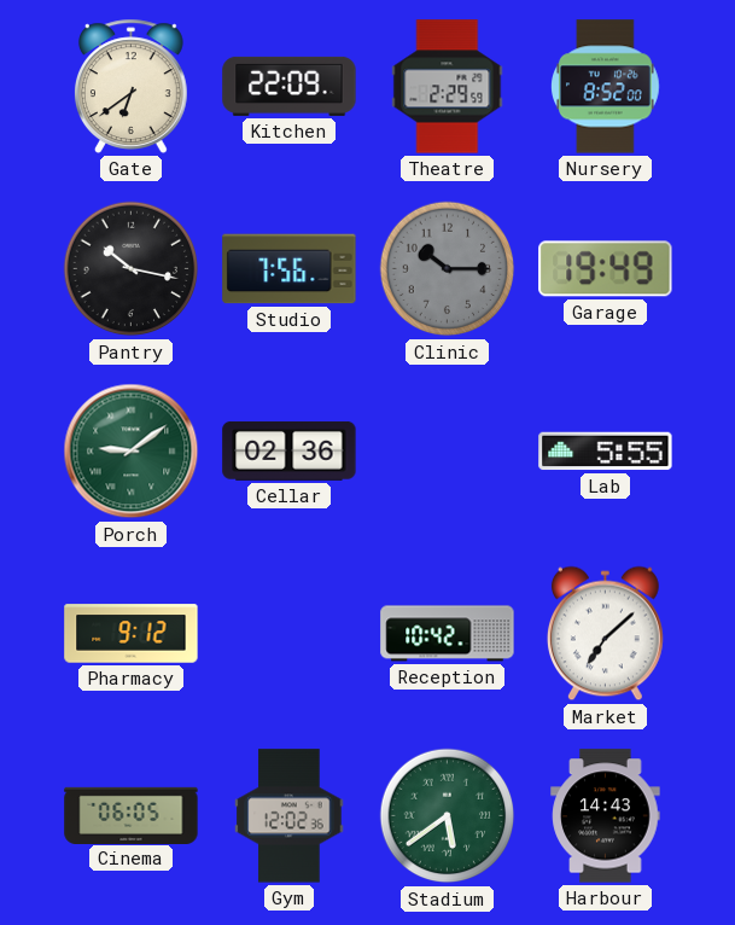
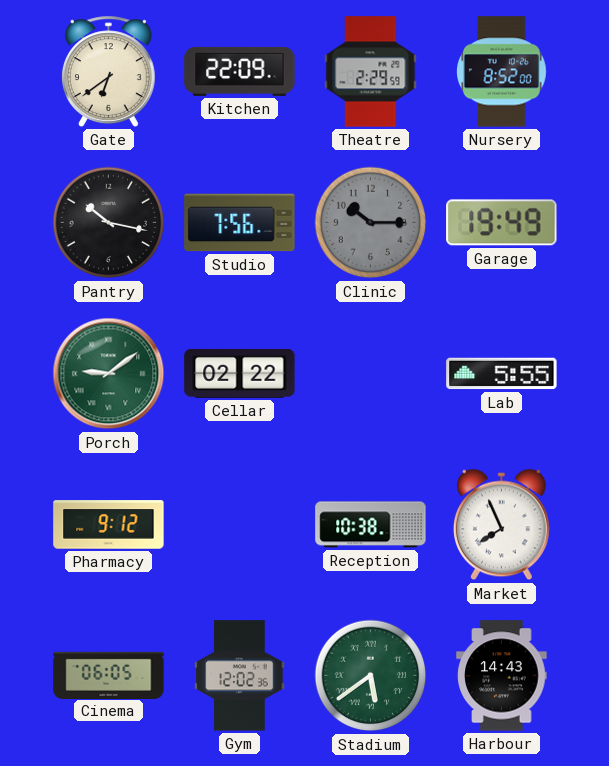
Cellar: 02:36 -> 02:22
Reception: 10:42 -> 10:38
Market: 7:08 -> 7:56
